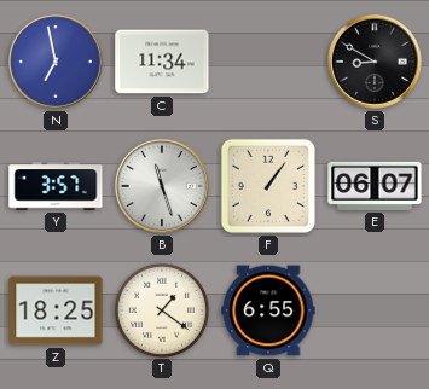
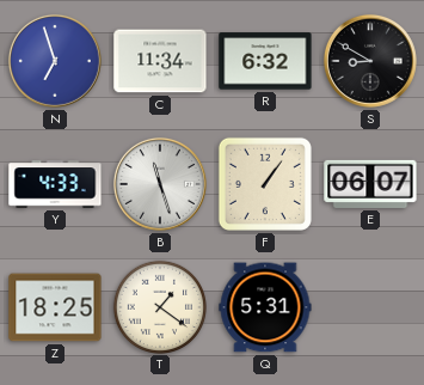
N: 6:58 -> 6:57
R: none -> 6:32
Y: 3:57 -> 4:33
Q: 6:55 -> 5:31
